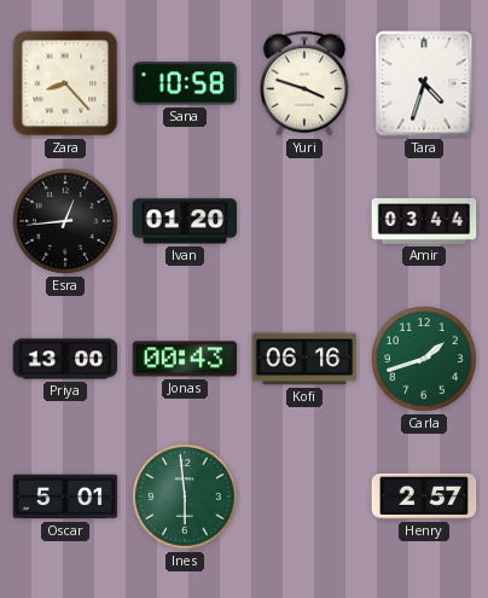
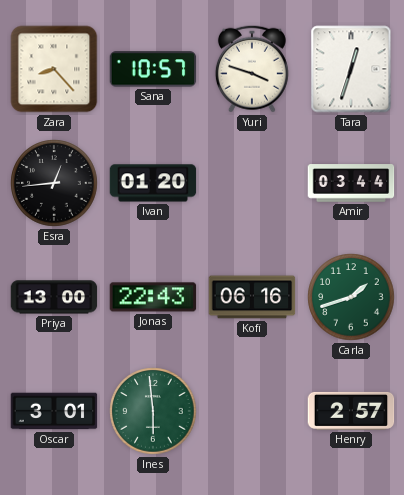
Sana: 10:58 -> 10:57
Tara: 4:33 -> 12:33
Jonas: 00:43 -> 22:43
Oscar: 5:01 -> 3:01
